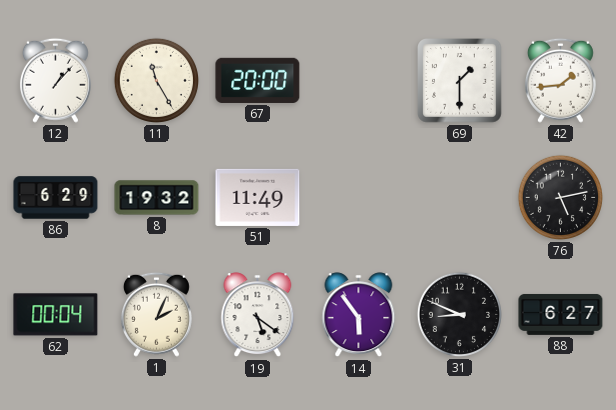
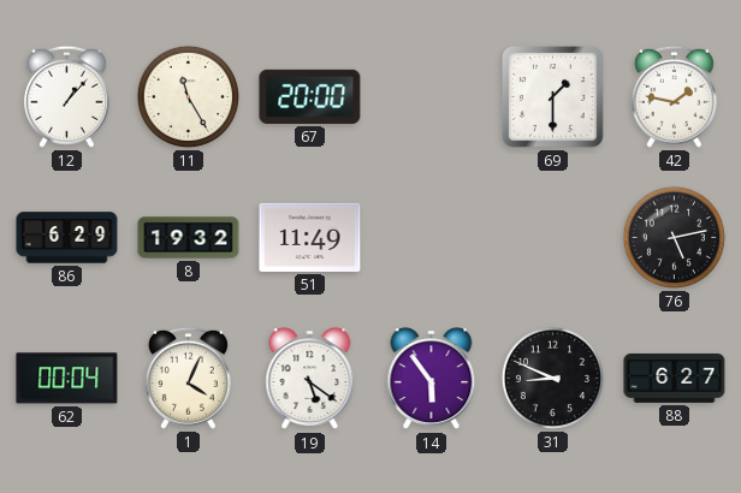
42: 1:44 -> 1:47
1: 2:04 -> 4:04
